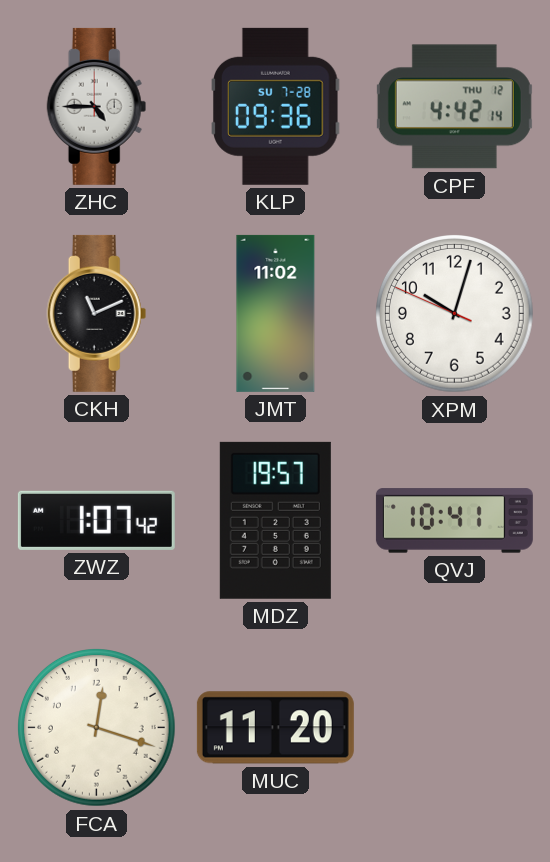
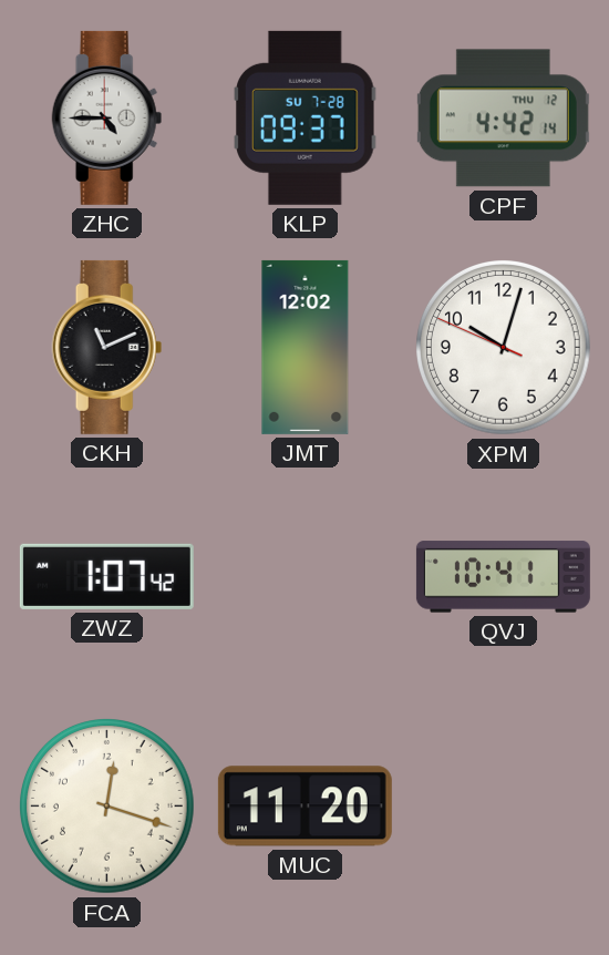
KLP: 09:36 -> 09:37
JMT: 11:02 -> 12:02
MDZ: 19:57 -> none
